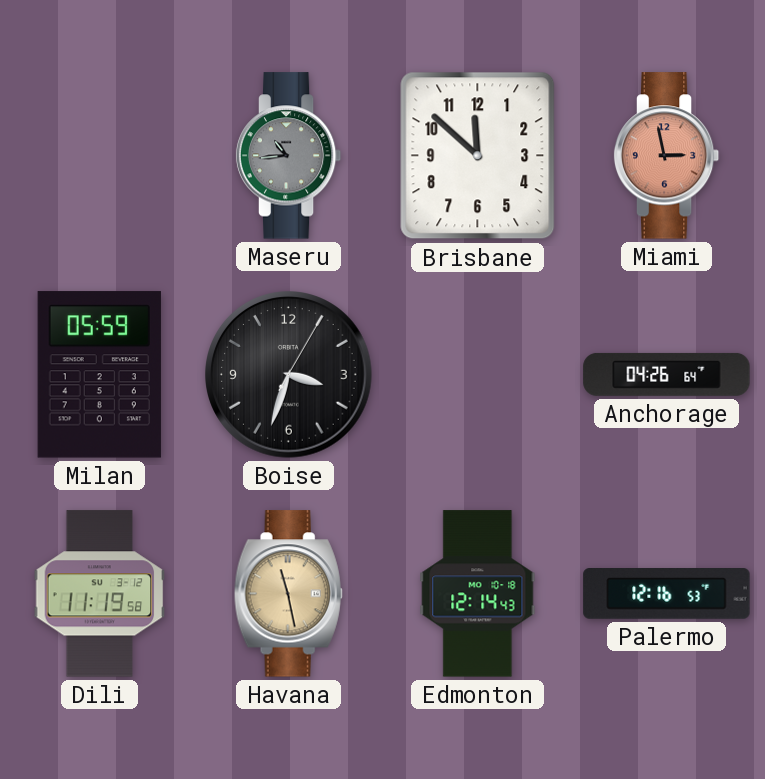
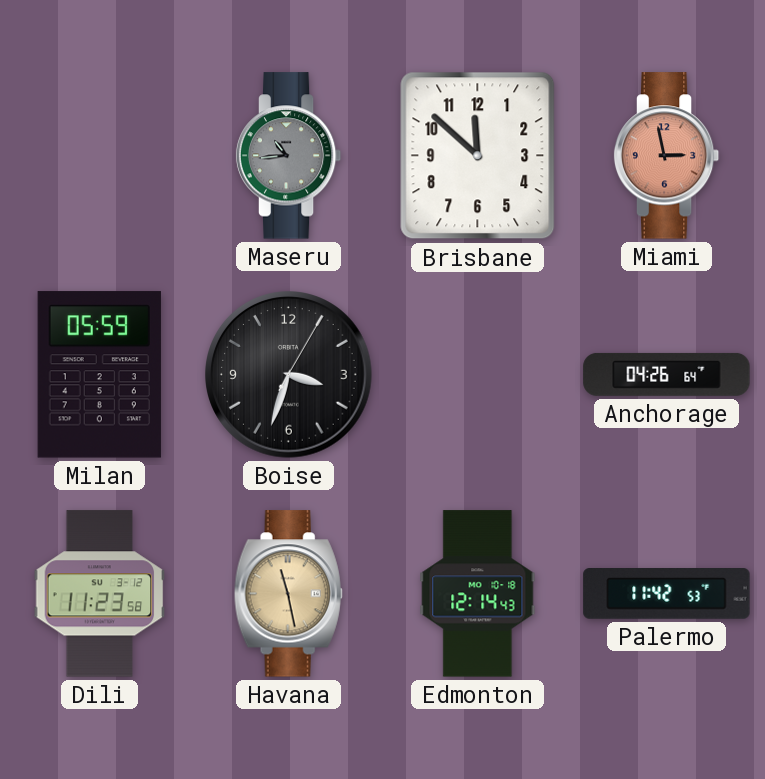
Dili: 11:19 -> 11:23
Palermo: 12:16 -> 11:42
